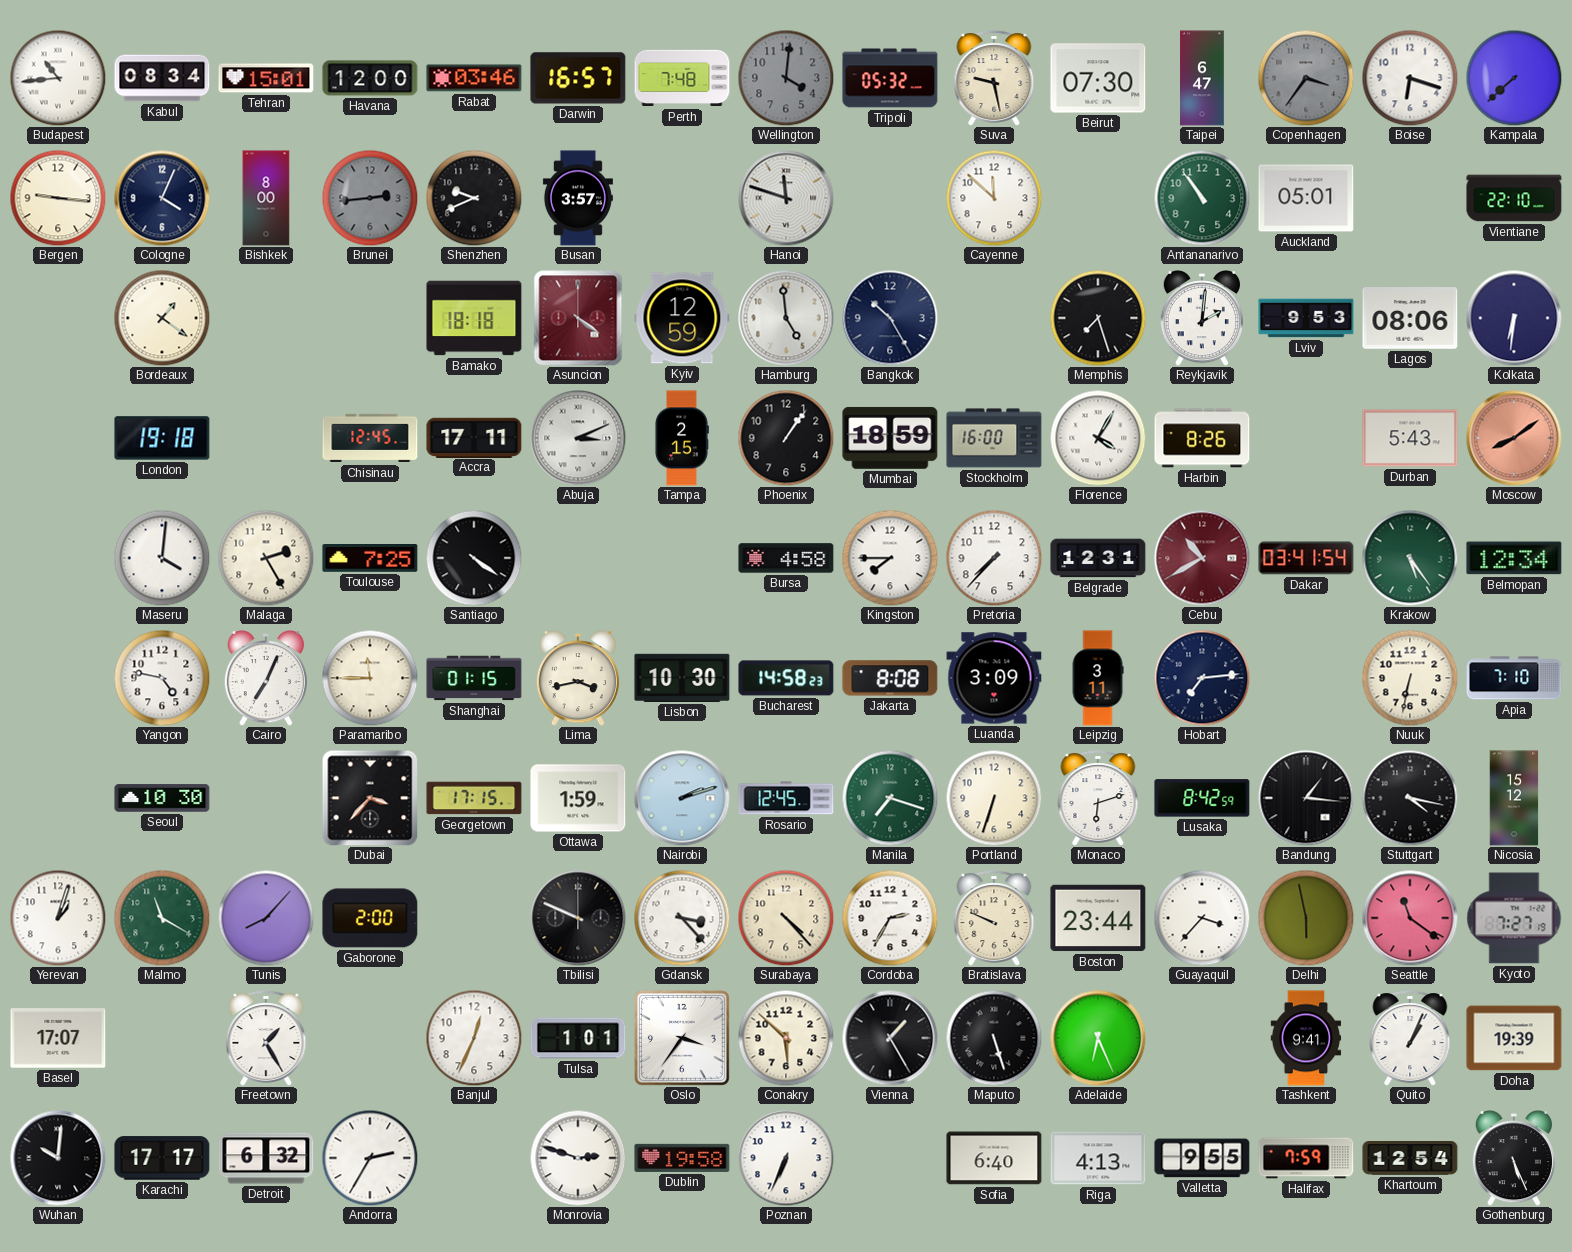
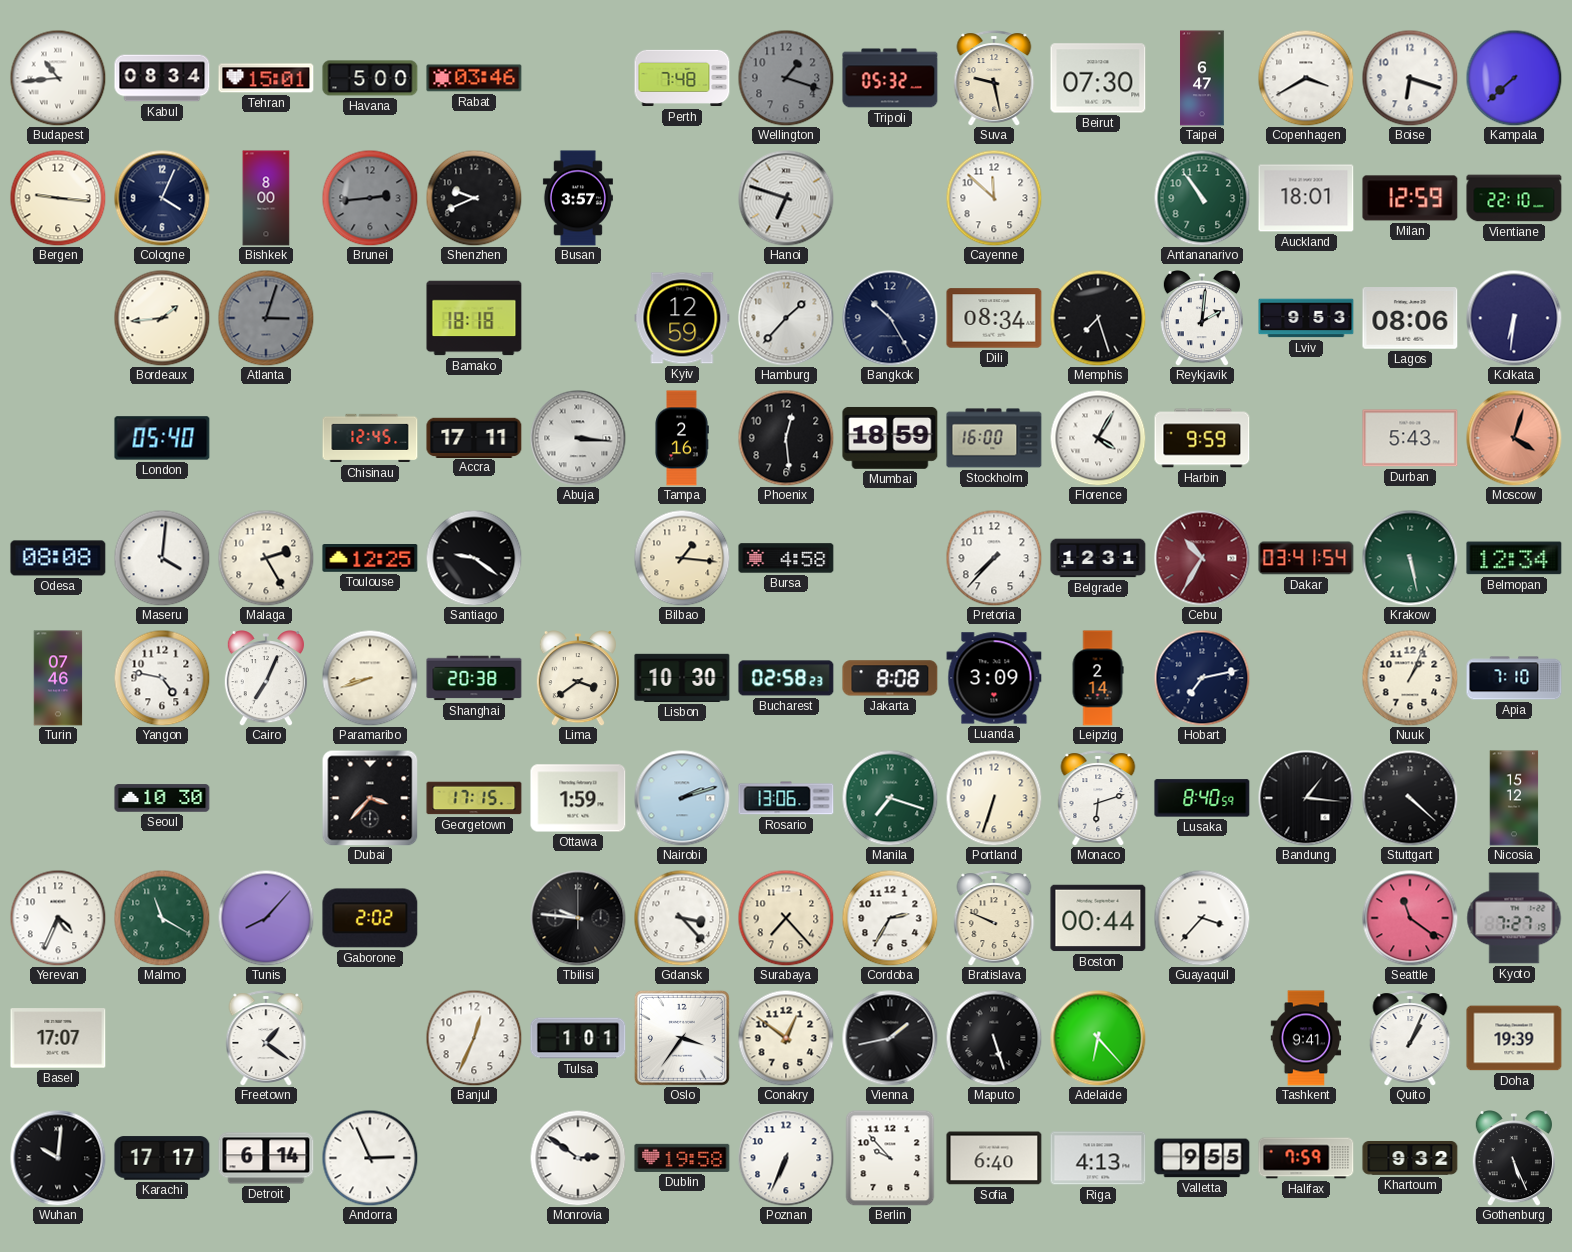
Havana: 12:00 -> 5:00
Darwin: 16:57 -> none
Wellington: 4:01 -> 1:18
Copenhagen: 3:36 -> 3:40
Copenhagen dial: grey -> white
Hanoi: 11:48 -> 6:48
Auckland: 05:01 -> 18:01
Milan: none -> 12:59
Bordeaux: 1:21 -> 1:44
Atlanta: none -> 3:03
Asuncion: 4:21 -> none
Hamburg: 4:59 -> 1:37
Dili: none -> 08:34
London: 19:18 -> 05:40
Abuja: 3:11 -> 3:16
Tampa: 2:15 -> 2:16
Phoenix: 1:06 -> 12:29
Harbin: 8:26 -> 9:59
Moscow: 8:09 -> 4:03
Odesa: none -> 08:08
Toulouse: 7:25 -> 12:25
Santiago: 4:21 -> 9:21
Bilbao: none -> 1:16
Kingston: 7:45 -> none
Cebu: 10:40 -> 10:35
Krakow: 5:24 -> 5:28
Turin: none -> 07:46
Paramaribo: 11:45 -> 8:42
Shanghai: 01:15 -> 20:38
Lima: 3:43 -> 3:39
Bucharest: 14:58 -> 02:58
Leipzig: 3:11 -> 2:14
Hobart: 7:14 -> 7:13
Nuuk: 6:32 -> 1:04
Rosario: 12:45 -> 13:06
Lusaka: 8:42 -> 8:40
Stuttgart: 4:17 -> 4:22
Yerevan: 1:03 -> 4:34
Gaborone: 2:00 -> 2:02
Tbilisi: 9:49 -> 9:46
Surabaya: 4:23 -> 7:23
Boston: 23:44 -> 00:44
Delhi: 5:58 -> none
Freetown: 1:25 -> 1:21
Conakry: 5:52 -> 12:51
Vienna: 1:25 -> 1:43
Adelaide: 6:26 -> 6:23
Detroit: 6:32 -> 6:14
Andorra: 2:35 -> 2:56
Monrovia: 2:48 -> 2:51
Berlin: none -> 9:53
Khartoum: 12:54 -> 9:32
